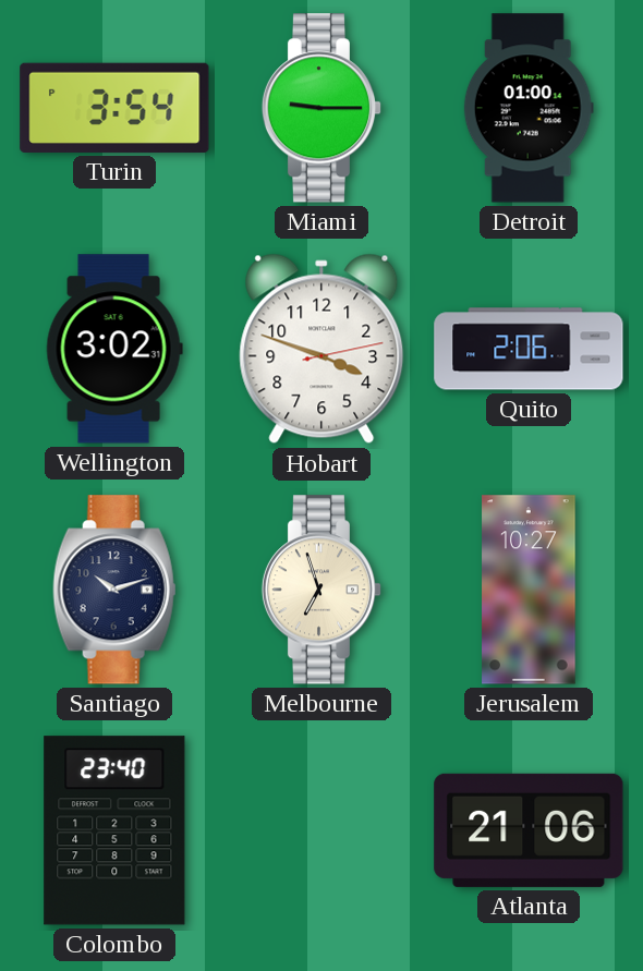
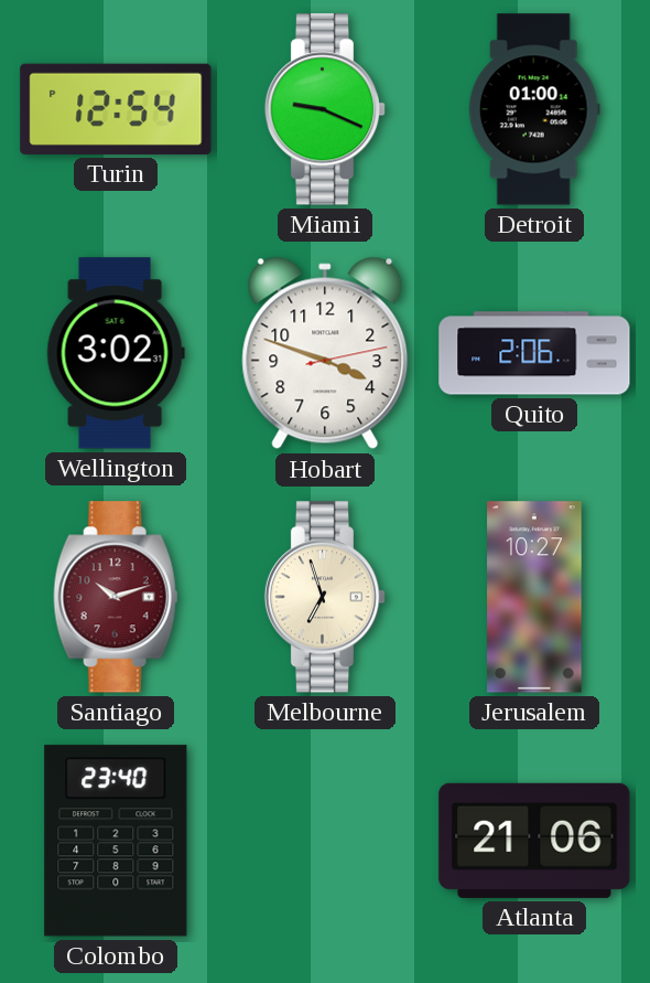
Turin: 3:54 -> 12:54
Miami: 9:15 -> 9:19
Santiago dial: navy -> burgundy
